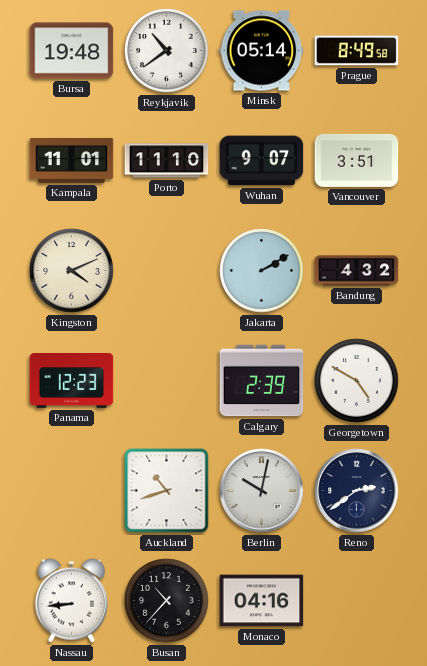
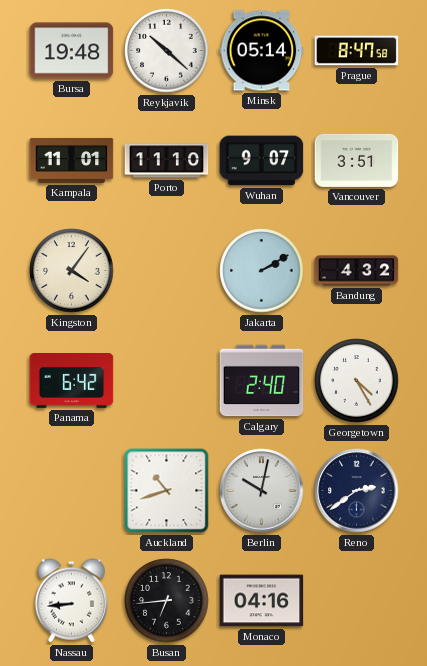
Reykjavik: 10:39 -> 10:22
Prague: 8:49 -> 8:47
Kingston: 4:11 -> 4:06
Panama: 12:23 -> 6:42
Calgary: 2:39 -> 2:40
Georgetown: 4:50 -> 4:25
Busan: 10:37 -> 6:44
